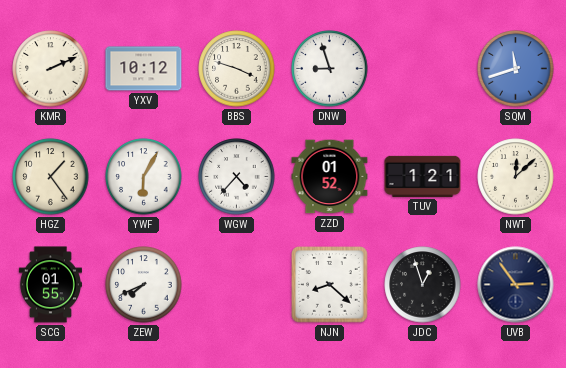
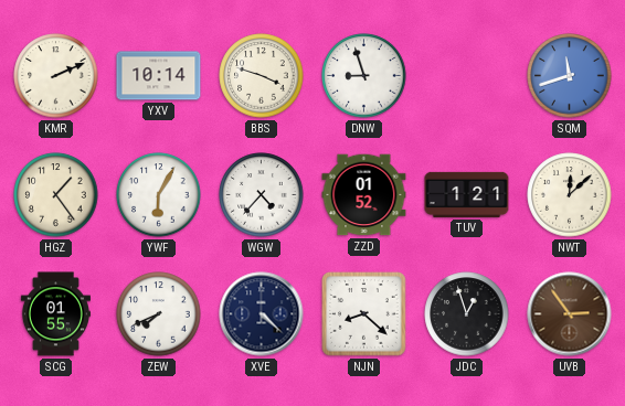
YXV: 10:12 -> 10:14
XVE: none -> 4:22
UVB dial: navy -> brown
